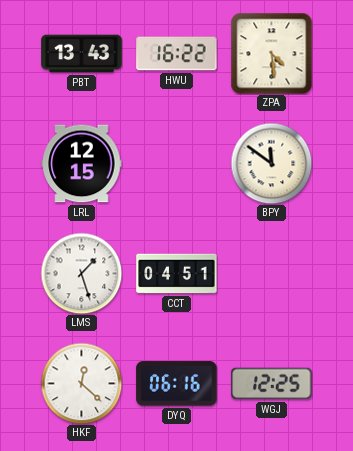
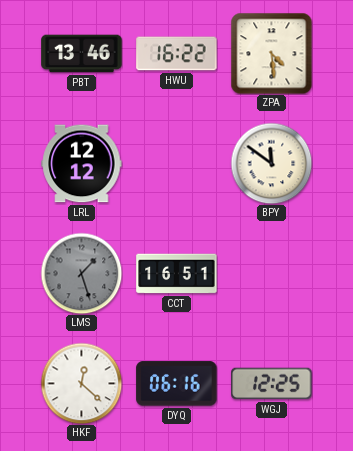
PBT: 13:43 -> 13:46
LRL: 12:15 -> 12:12
LMS dial: white -> grey
CCT: 04:51 -> 16:51
